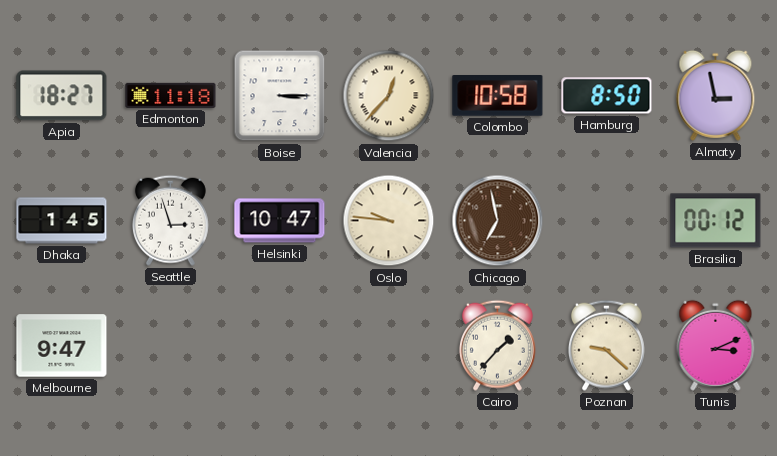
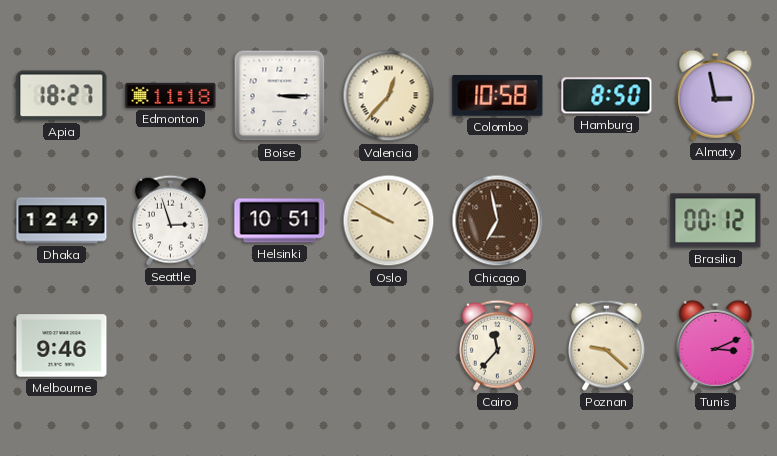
Dhaka: 1:45 -> 12:49
Helsinki: 10:47 -> 10:51
Oslo: 9:46 -> 9:50
Melbourne: 9:47 -> 9:46
Cairo: 1:37 -> 11:37
